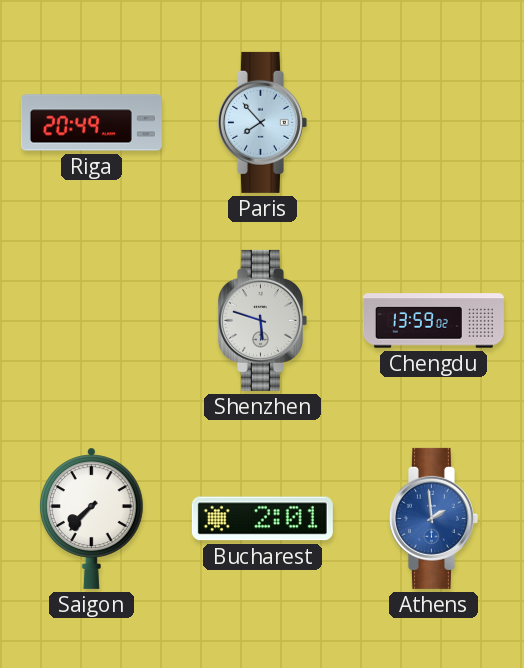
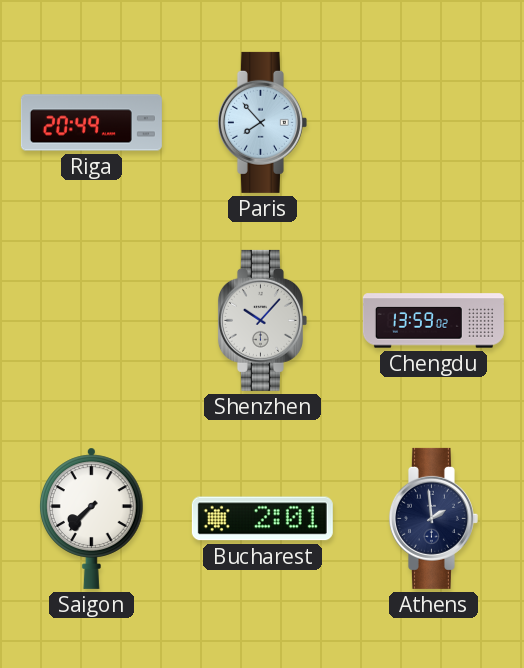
Shenzhen: 5:48 -> 10:07
Athens dial: blue -> navy
